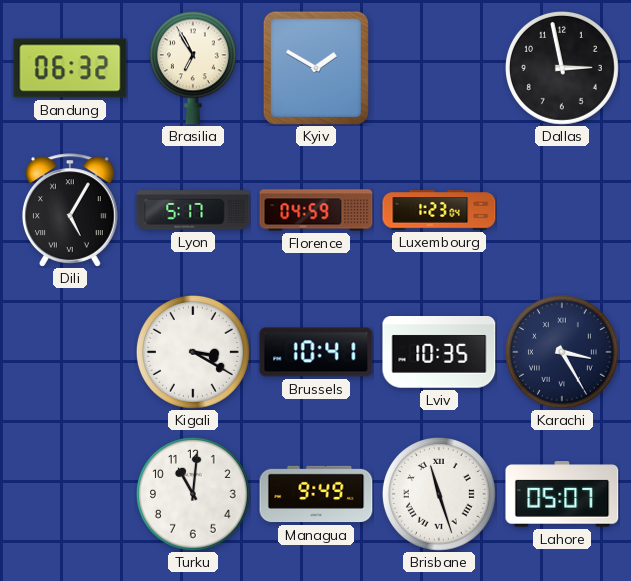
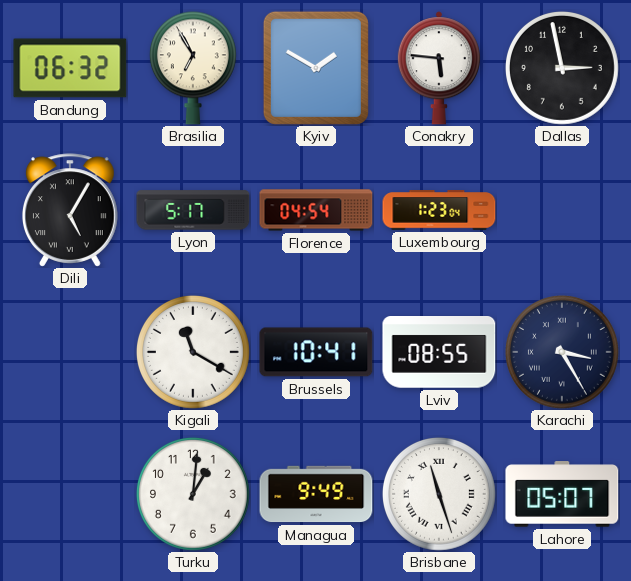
Conakry: none -> 5:46
Florence: 04:59 -> 04:54
Kigali: 3:20 -> 11:20
Lviv: 10:35 -> 08:55
Turku: 11:01 -> 1:01
